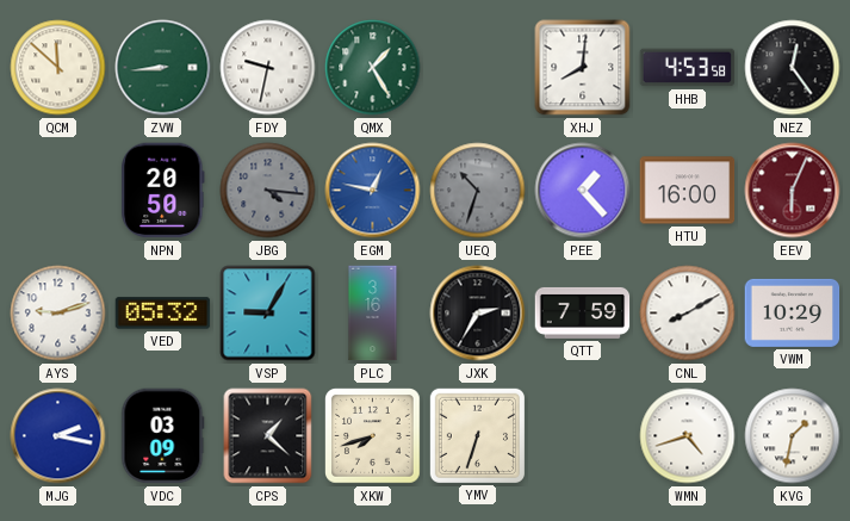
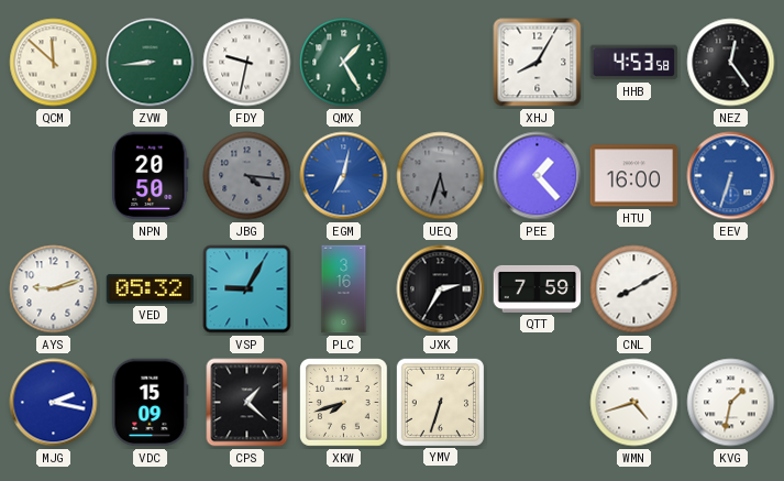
XHJ: 8:01 -> 8:05
EGM: 12:47 -> 7:02
UEQ: 10:33 -> 5:33
EEV: 6:04 -> 6:33
EEV dial: burgundy -> blue
VWM: 10:29 -> none
VDC: 03:09 -> 15:09
